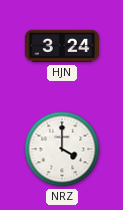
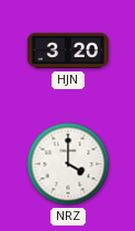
HJN: 3:24 -> 3:20
